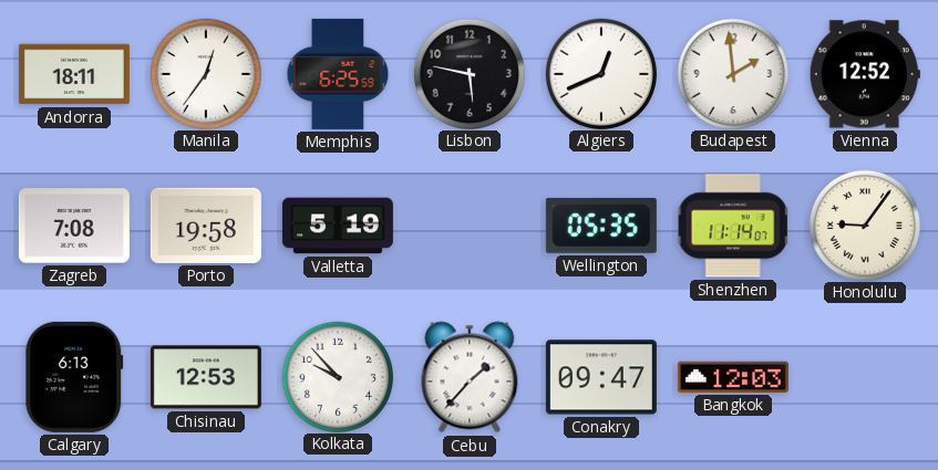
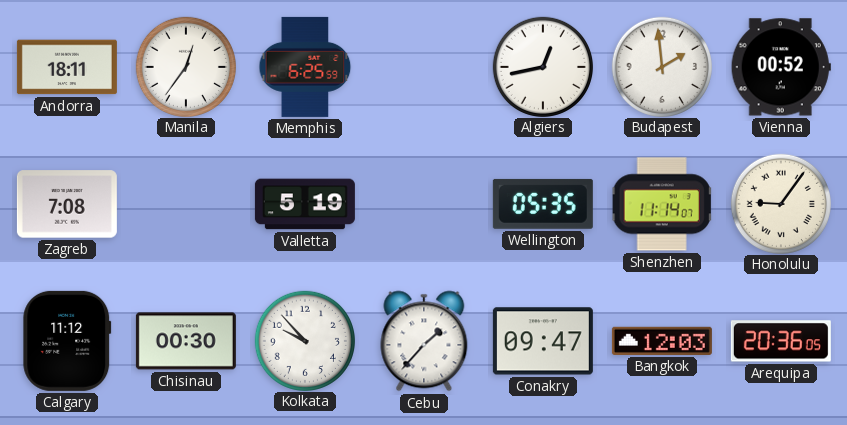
Lisbon: 5:47 -> none
Algiers: 12:41 -> 12:43
Vienna: 12:52 -> 00:52
Porto: 19:58 -> none
Calgary: 6:13 -> 11:12
Chisinau: 12:53 -> 00:30
Arequipa: none -> 20:36
